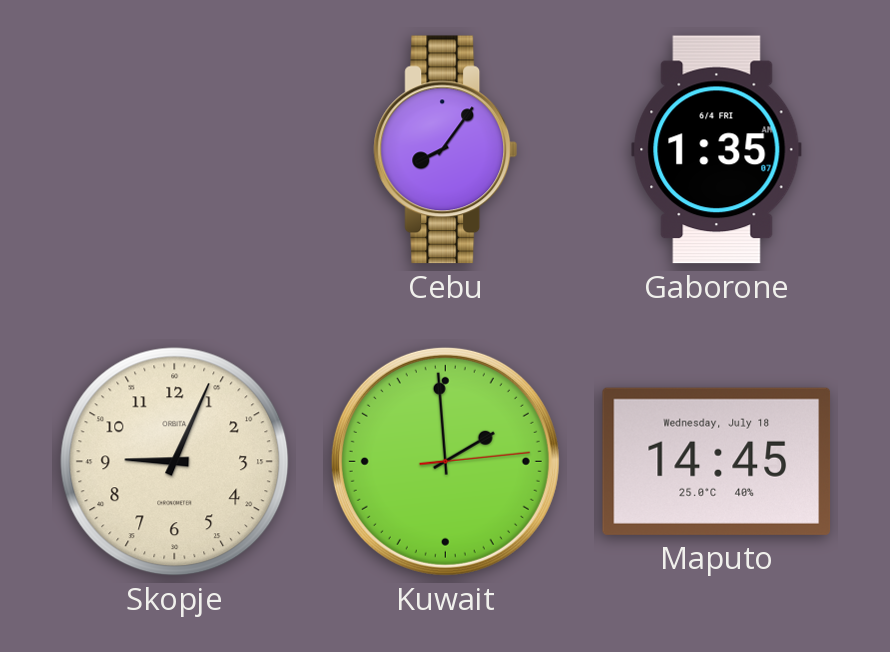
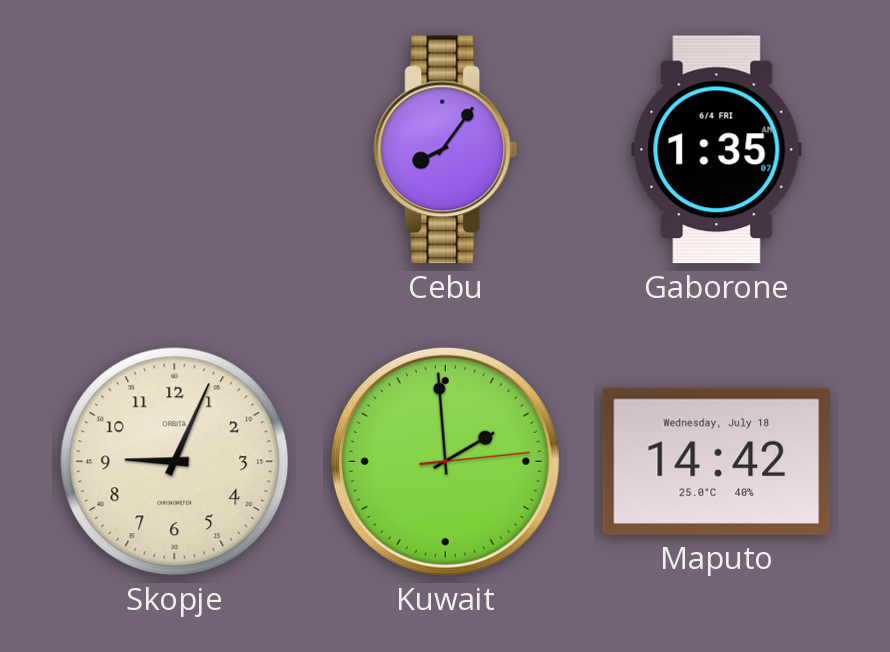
Maputo: 14:45 -> 14:42
